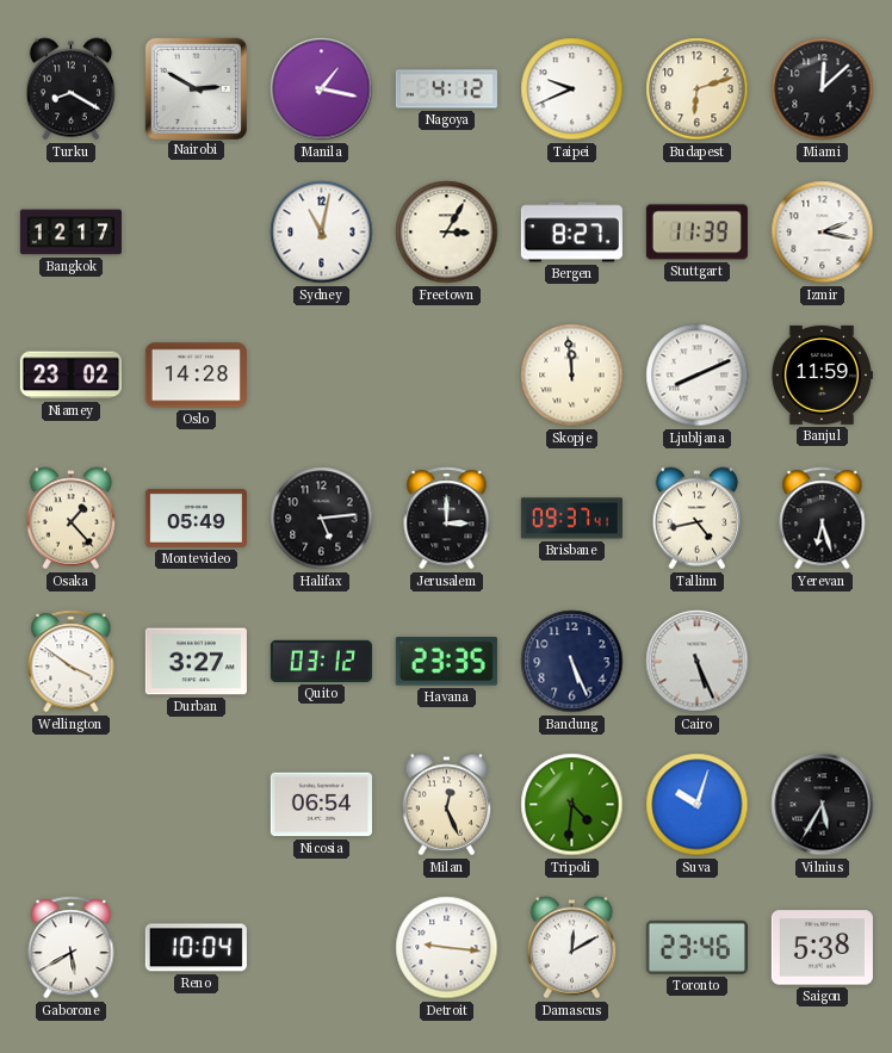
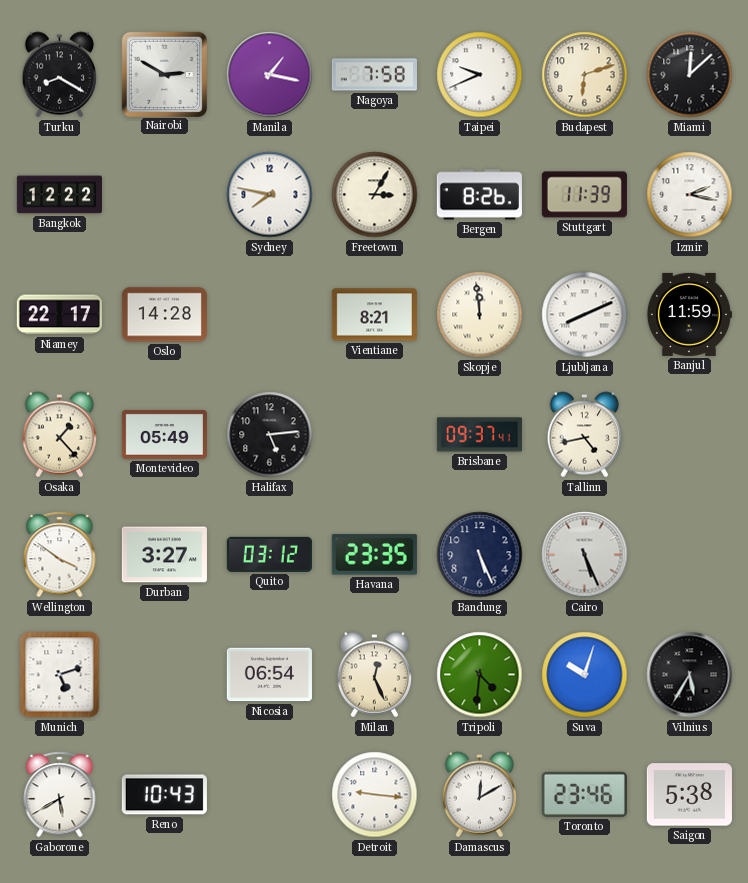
Nagoya: 4:12 -> 7:58
Bangkok: 12:17 -> 12:22
Sydney: 11:02 -> 7:47
Bergen: 8:27 -> 8:26
Niamey: 23:02 -> 22:17
Vientiane: none -> 8:21
Jerusalem: 3:00 -> none
Yerevan: 6:27 -> none
Munich: none -> 5:12
Reno: 10:04 -> 10:43
